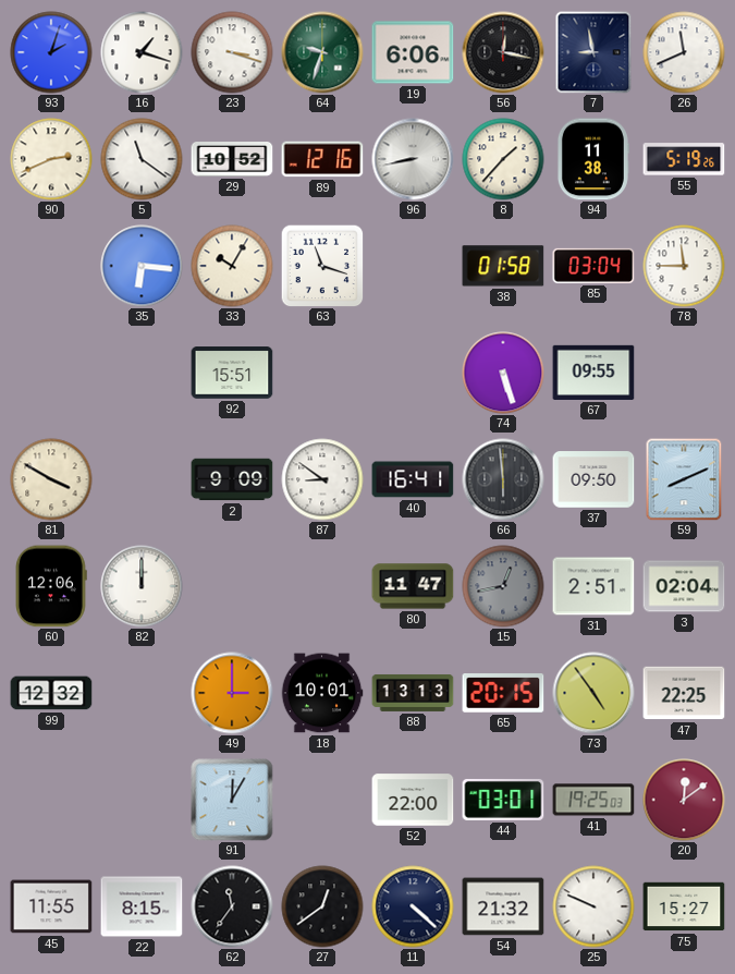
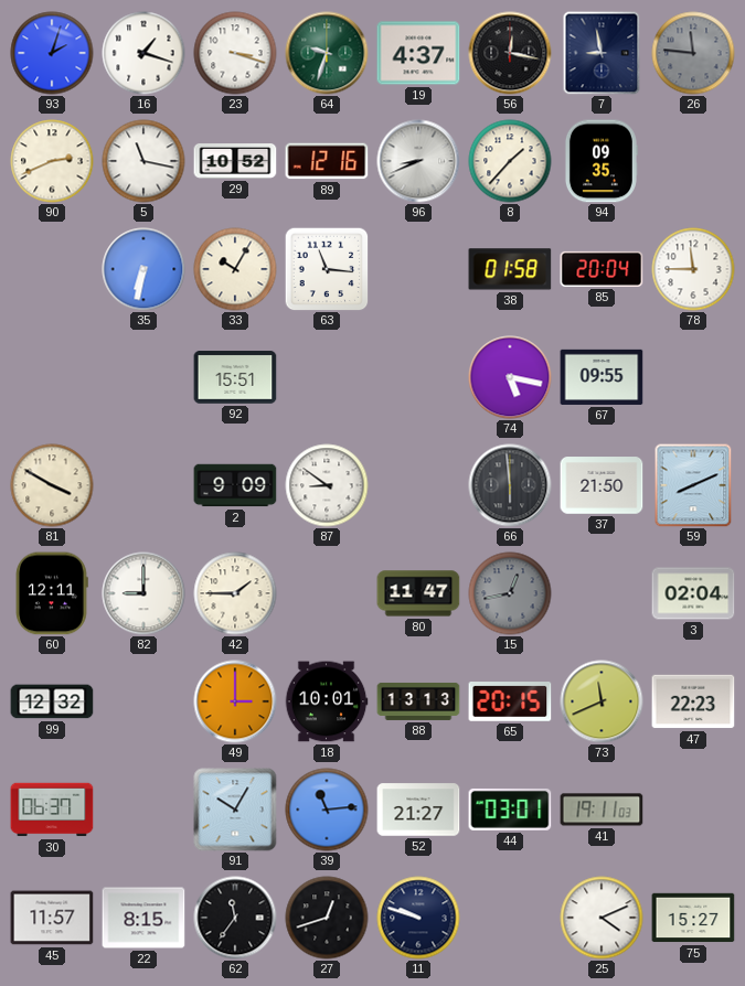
19: 6:06 -> 4:37
26: 11:41 -> 11:46
26 dial: white -> grey
5: 11:21 -> 11:17
96: 8:43 -> 8:41
94: 11:38 -> 09:35
55: 5:19 -> none
35: 6:16 -> 6:32
63: 11:18 -> 11:16
85: 03:04 -> 20:04
74: 5:27 -> 5:17
40: 16:41 -> none
37: 09:50 -> 21:50
60: 12:06 -> 12:11
82: 12:00 -> 9:00
42: none -> 1:45
31: 2:51 -> none
73: 4:54 -> 11:41
47: 22:25 -> 22:23
30: none -> 06:37
91: 12:05 -> 10:05
39: none -> 11:14
52: 22:00 -> 21:27
41: 19:25 -> 19:11
20: 12:09 -> none
45: 11:55 -> 11:57
27: 12:39 -> 12:42
11: 4:22 -> 9:48
54: 21:32 -> none
25: 9:49 -> 4:11
